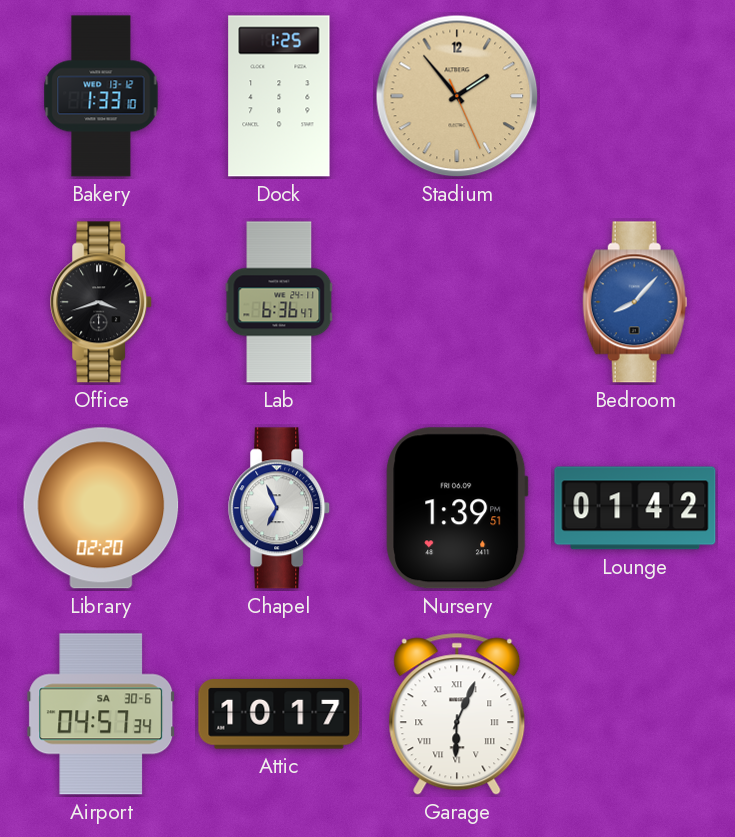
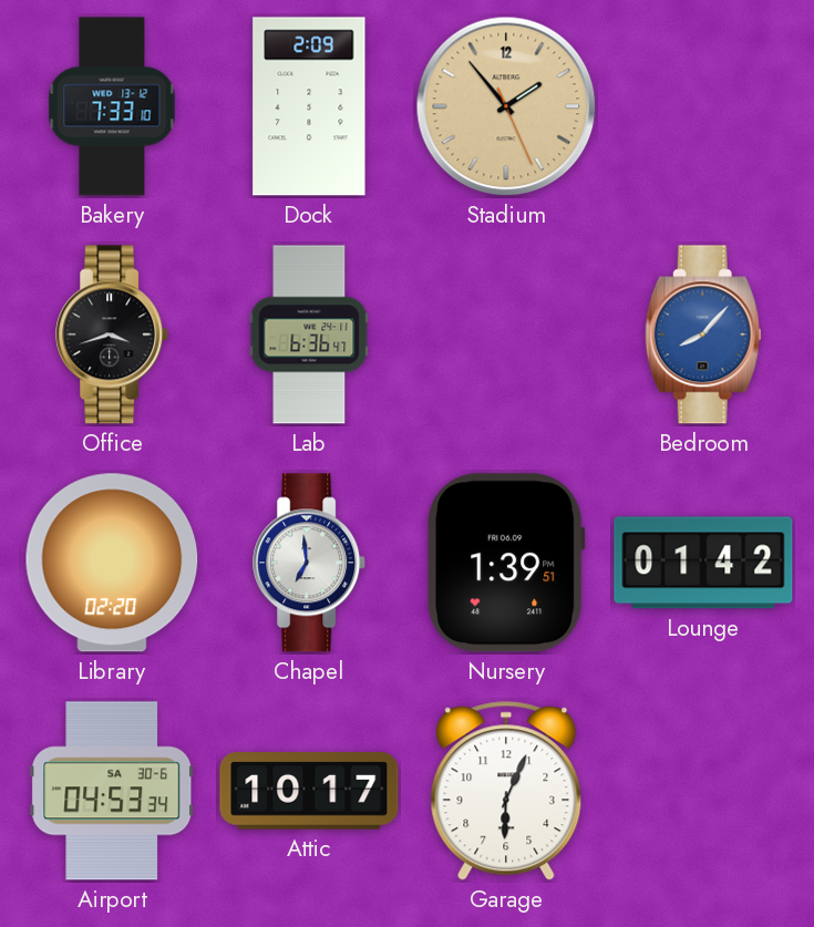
Bakery: 1:33 -> 7:33
Dock: 1:25 -> 2:09
Chapel: 6:56 -> 6:59
Airport: 04:57 -> 04:53
Garage numerals: Roman -> Arabic
